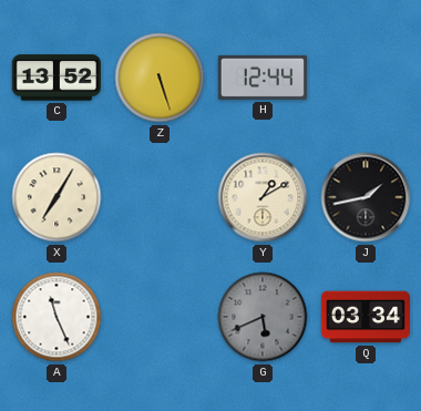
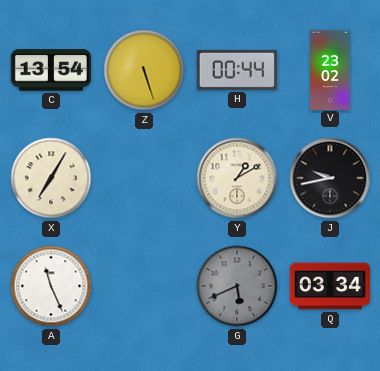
C: 13:52 -> 13:54
H: 12:44 -> 00:44
V: none -> 23:02
J: 1:43 -> 9:43
